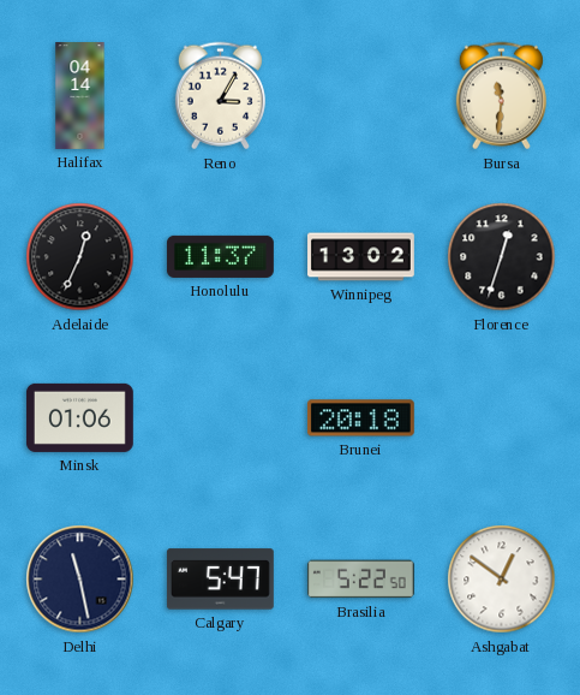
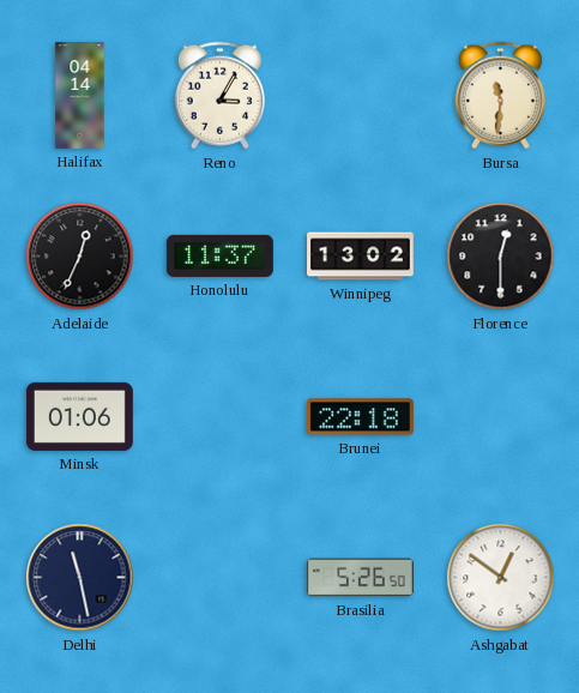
Florence: 12:33 -> 12:30
Brunei: 20:18 -> 22:18
Calgary: 5:47 -> none
Brasilia: 5:22 -> 5:26
